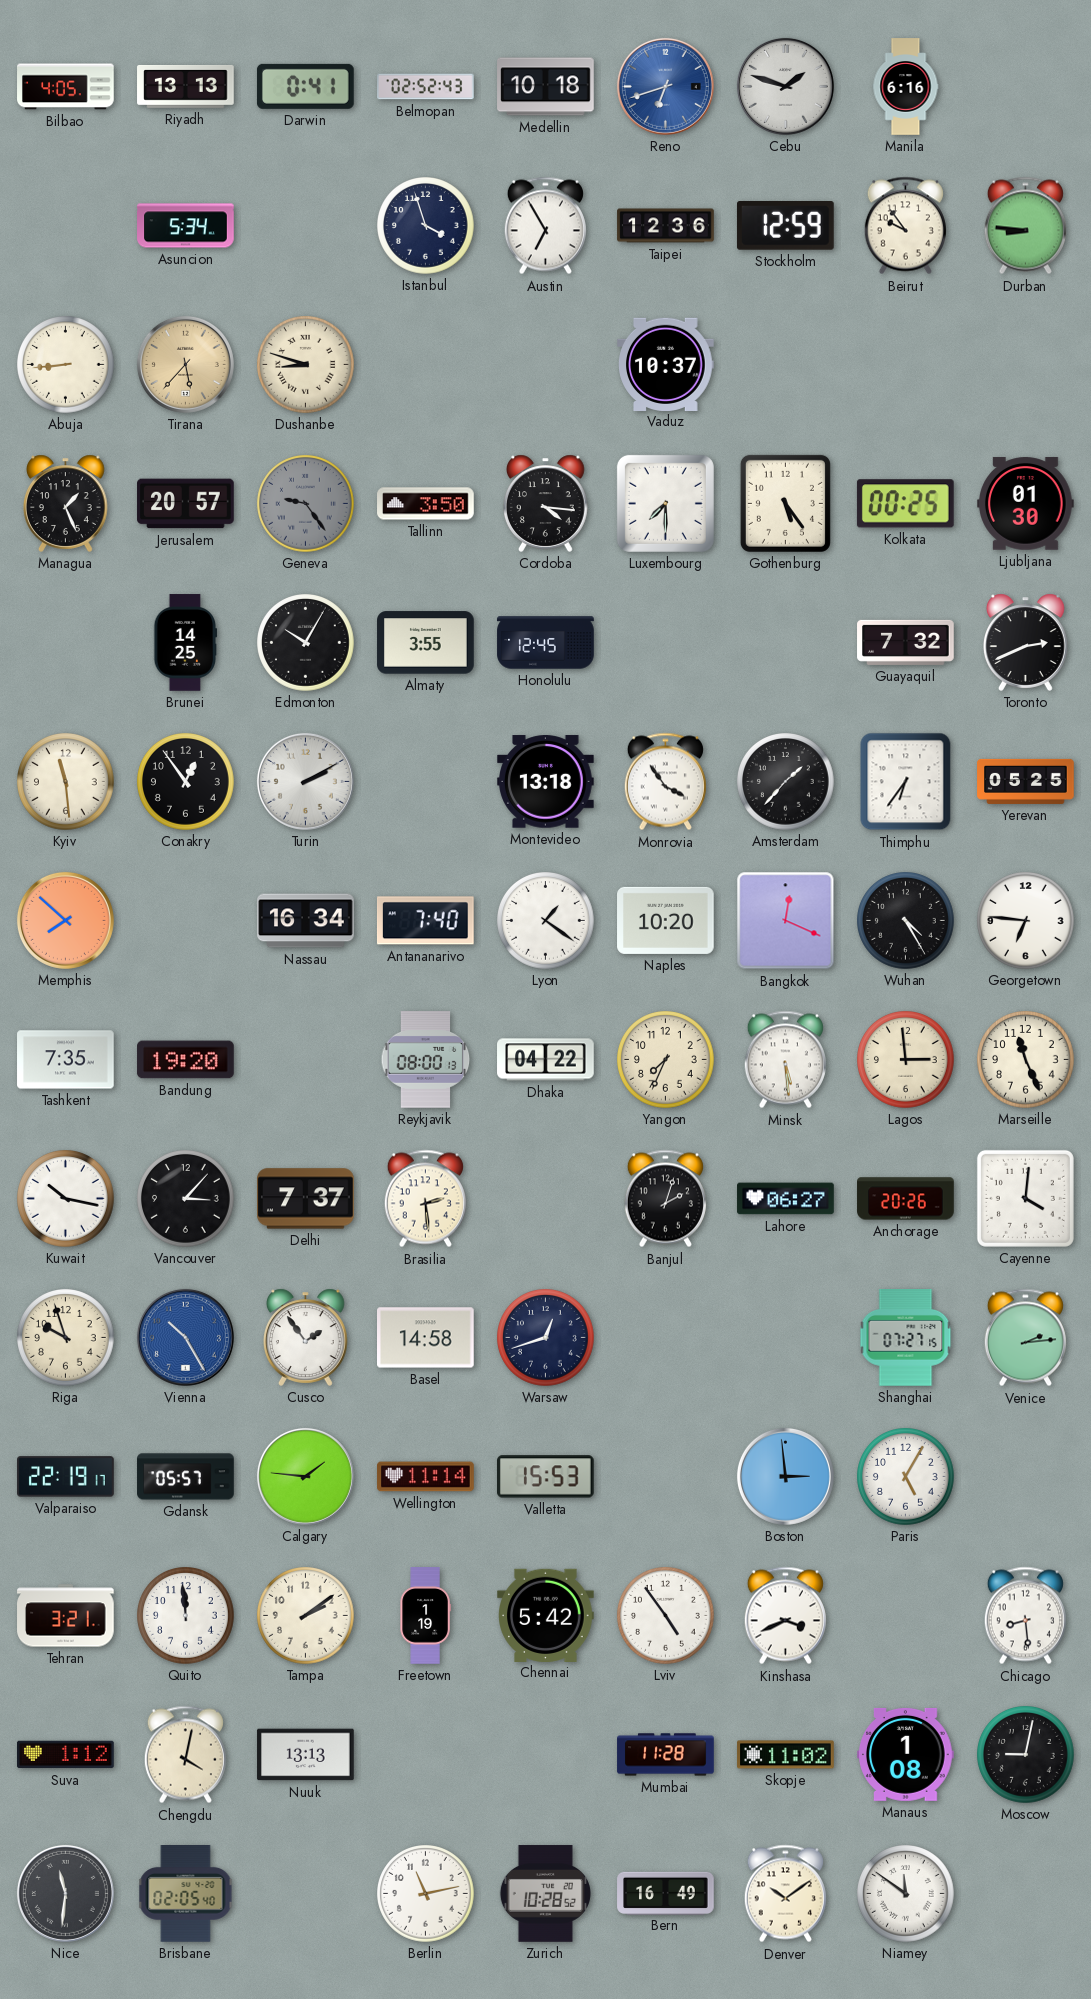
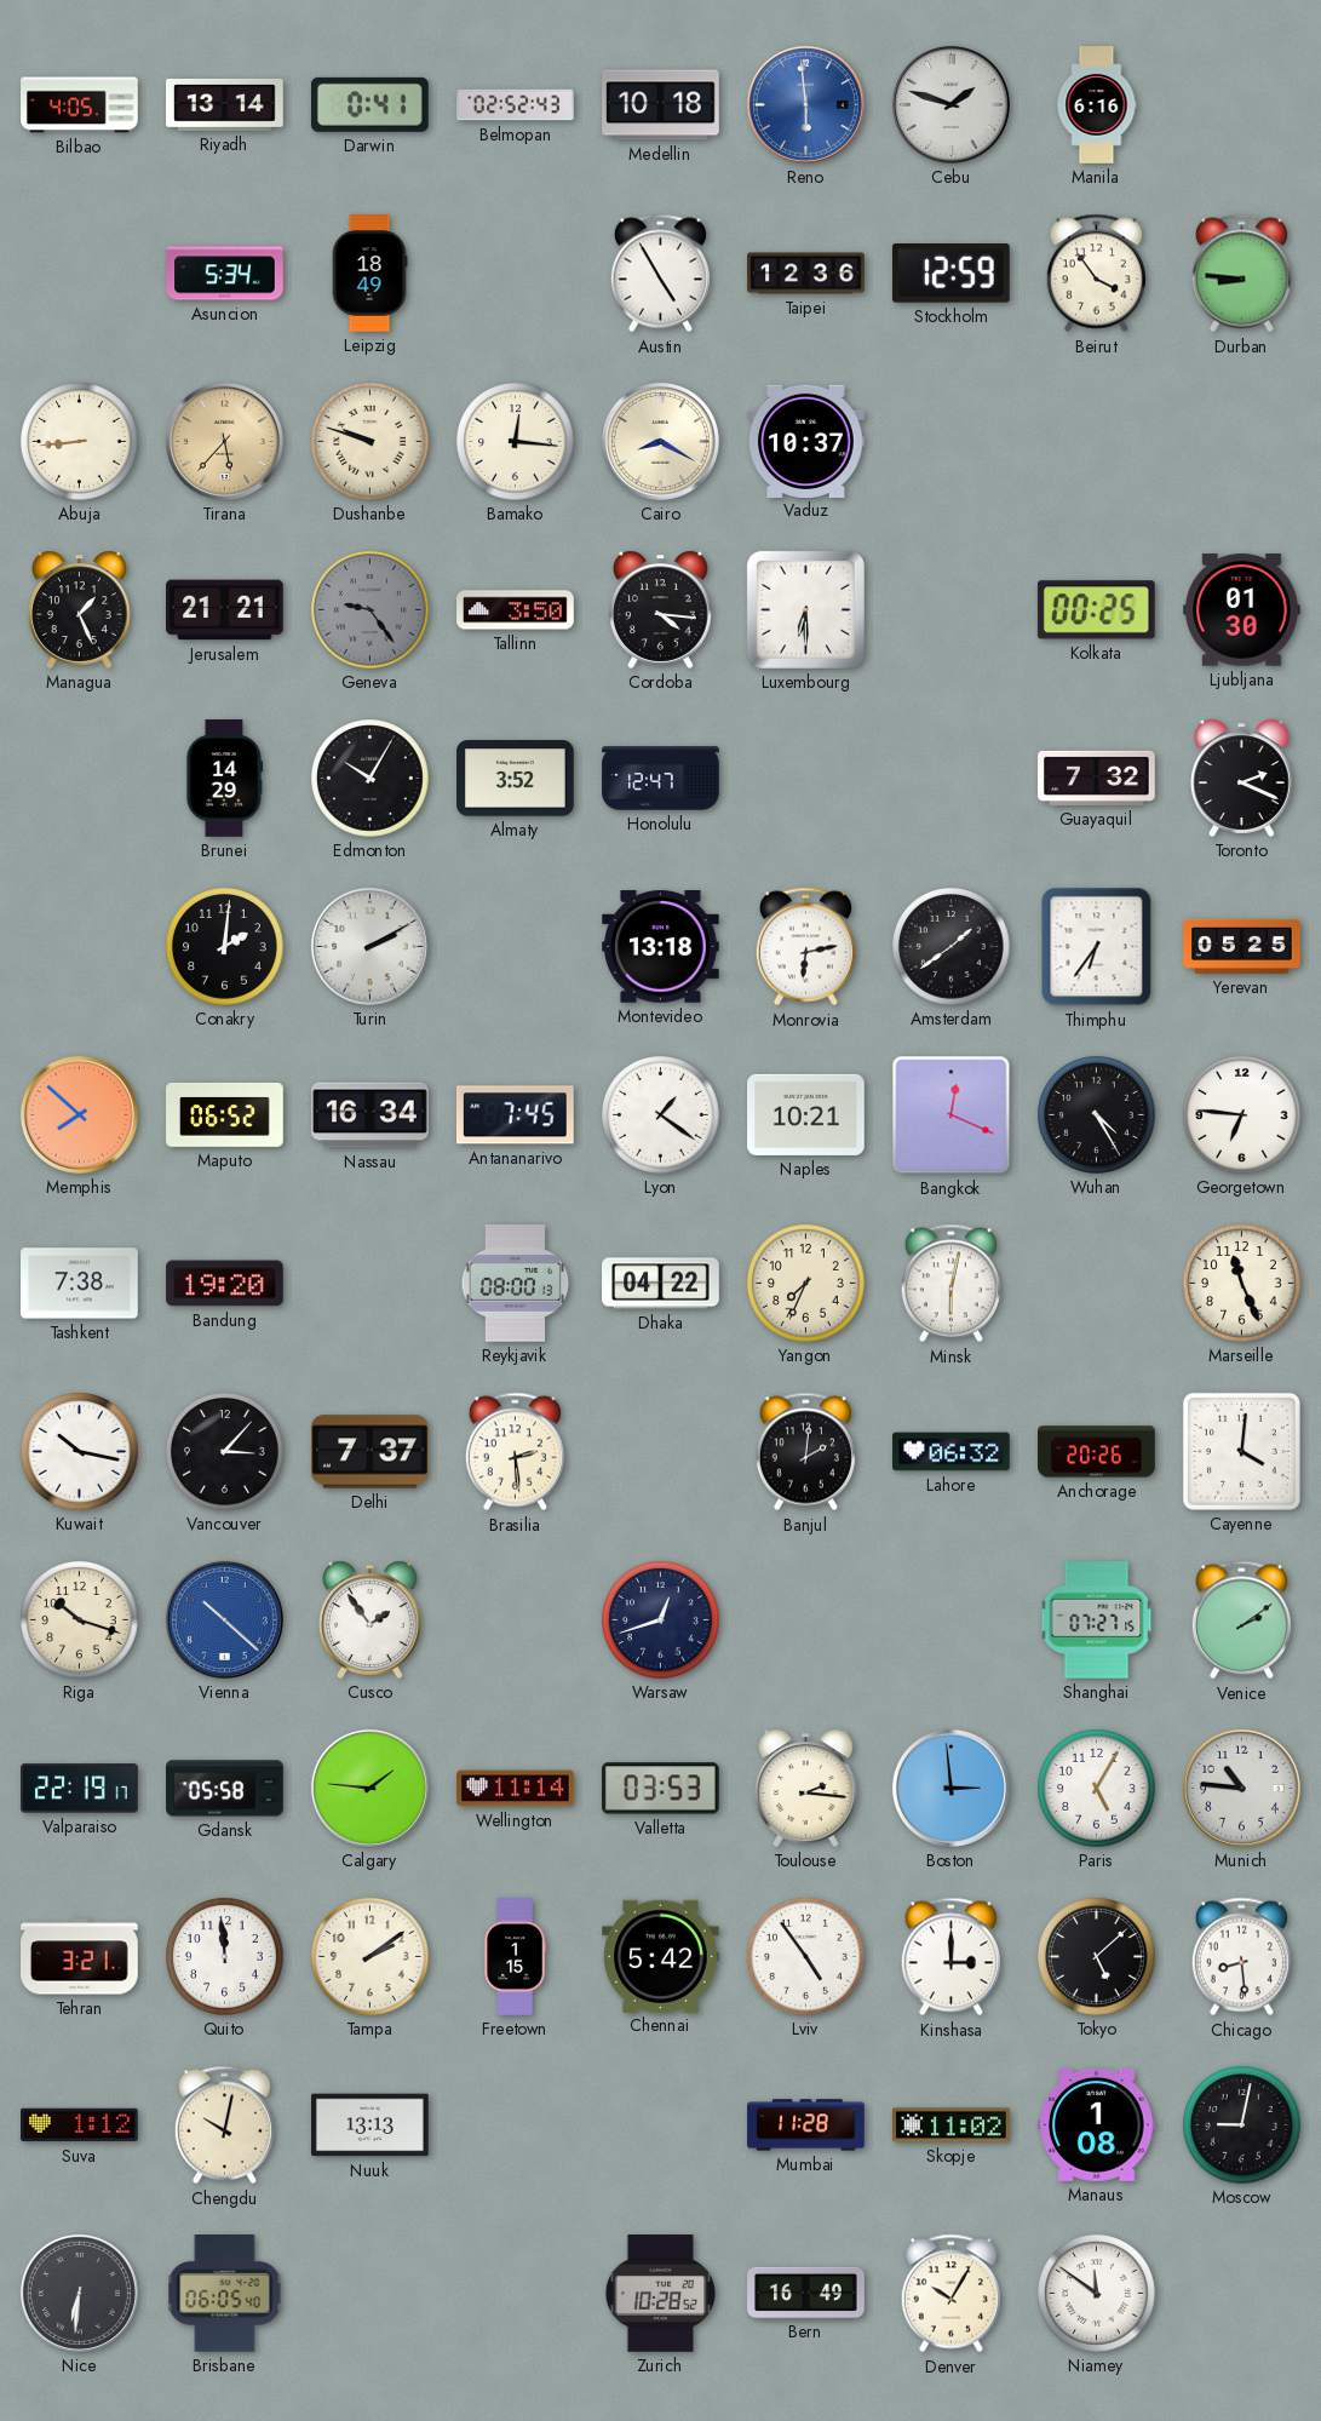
Riyadh: 13:13 -> 13:14
Reno: 6:42 -> 5:59
Leipzig: none -> 18:49
Istanbul: 3:57 -> none
Austin: 6:55 -> 4:55
Beirut: 9:54 -> 3:54
Dushanbe: 8:48 -> 9:48
Bamako: none -> 12:16
Cairo: none -> 8:20
Jerusalem: 20:57 -> 21:21
Luxembourg: 7:30 -> 6:30
Gothenburg: 5:24 -> none
Brunei: 14:25 -> 14:29
Almaty: 3:55 -> 3:52
Honolulu: 12:45 -> 12:47
Toronto: 2:41 -> 2:19
Kyiv: 11:29 -> none
Conakry: 12:54 -> 2:01
Monrovia: 3:54 -> 6:13
Amsterdam: 1:37 -> 1:39
Maputo: none -> 06:52
Antananarivo: 7:40 -> 7:45
Naples: 10:20 -> 10:21
Tashkent: 7:35 -> 7:38
Minsk: 5:29 -> 6:02
Lagos: 2:59 -> none
Banjul: 2:03 -> 2:01
Lahore: 06:27 -> 06:32
Riga: 9:57 -> 10:18
Vienna: 10:25 -> 10:22
Basel: 14:58 -> none
Venice: 2:14 -> 2:09
Gdansk: 05:57 -> 05:58
Valletta: 15:53 -> 03:53
Toulouse: none -> 2:16
Munich: none -> 10:46
Freetown: 1:19 -> 1:15
Kinshasa: 3:41 -> 3:00
Tokyo: none -> 5:08
Chengdu: 4:02 -> 10:02
Nice: 11:31 -> 6:31
Brisbane: 02:05 -> 06:05
Berlin: 11:13 -> none
Denver: 10:09 -> 10:05
